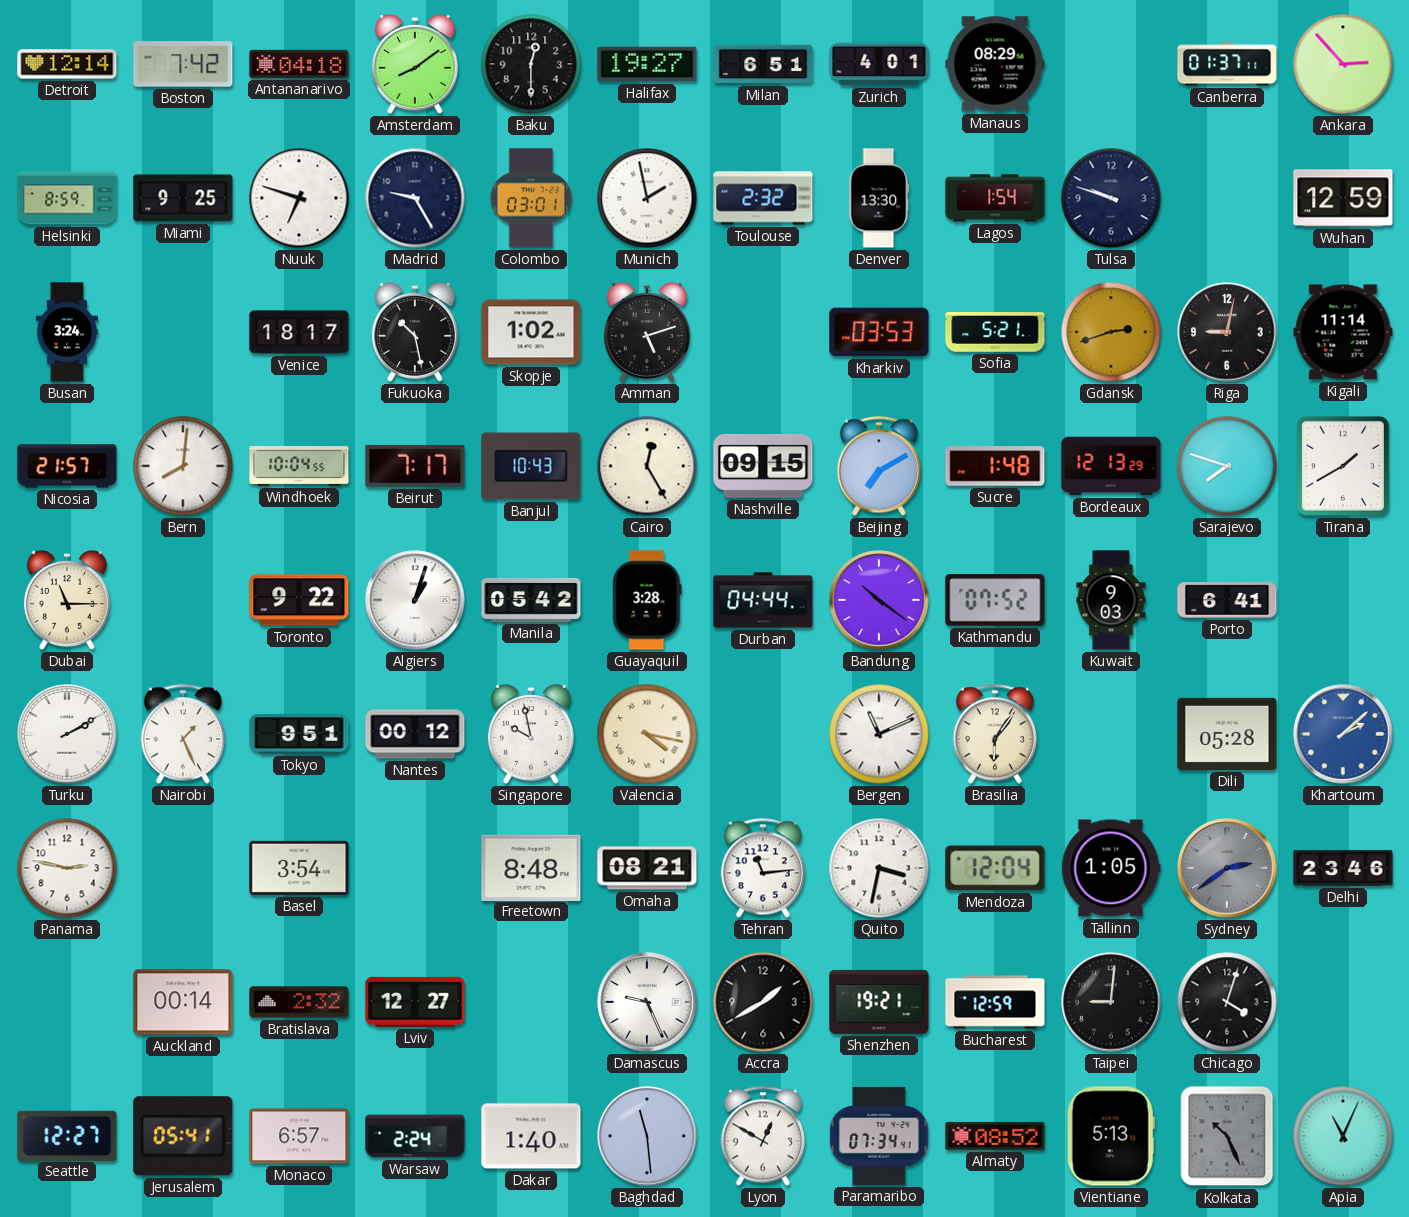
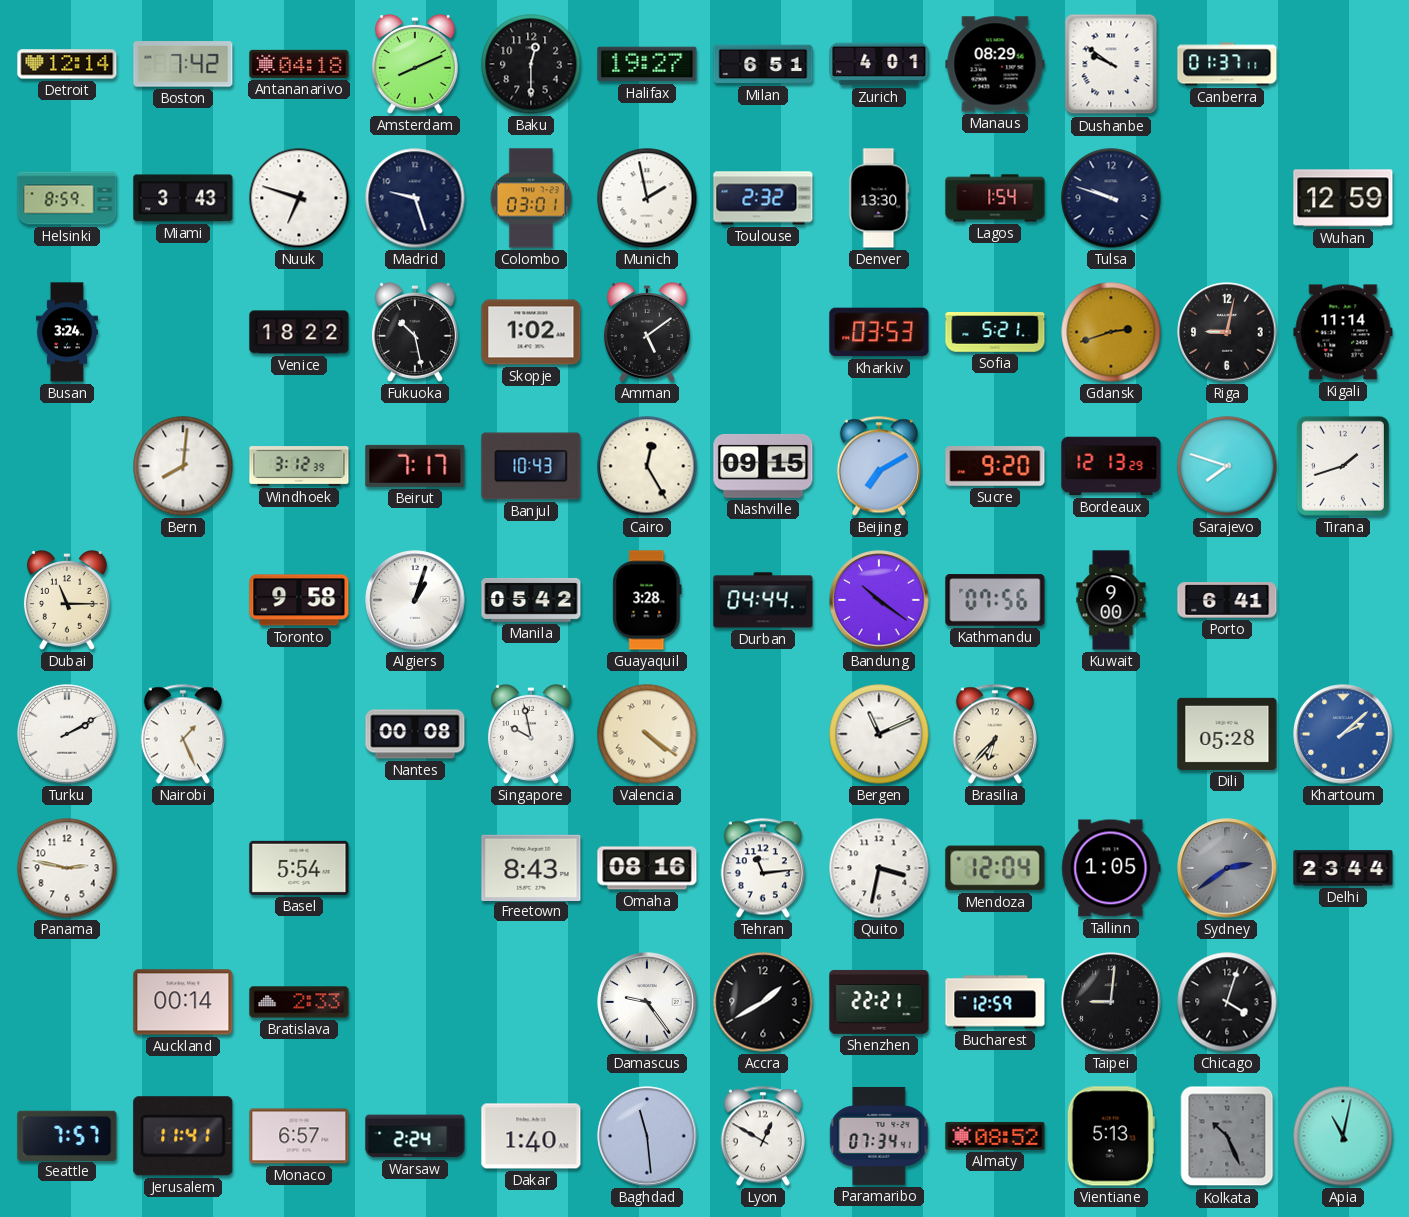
Amsterdam: 8:09 -> 8:11
Dushanbe: none -> 9:51
Ankara: 2:53 -> none
Miami: 9:25 -> 3:43
Madrid: 9:25 -> 9:27
Venice: 18:17 -> 18:22
Amman: 5:12 -> 5:09
Nicosia: 21:57 -> none
Windhoek: 10:04 -> 3:12
Sucre: 1:48 -> 9:20
Tirana: 1:40 -> 1:42
Toronto: 9:22 -> 9:58
Kathmandu: 07:52 -> 07:56
Kuwait: 9:03 -> 9:00
Tokyo: 9:51 -> none
Nantes: 00:12 -> 00:08
Valencia: 4:17 -> 4:21
Brasilia: 6:06 -> 6:37
Basel: 3:54 -> 5:54
Freetown: 8:48 -> 8:43
Omaha: 08:21 -> 08:16
Delhi: 23:46 -> 23:44
Bratislava: 2:32 -> 2:33
Lviv: 12:27 -> none
Damascus: 9:26 -> 9:24
Shenzhen: 19:21 -> 22:21
Seattle: 12:27 -> 7:57
Jerusalem: 05:41 -> 11:41
Apia: 11:04 -> 11:02
